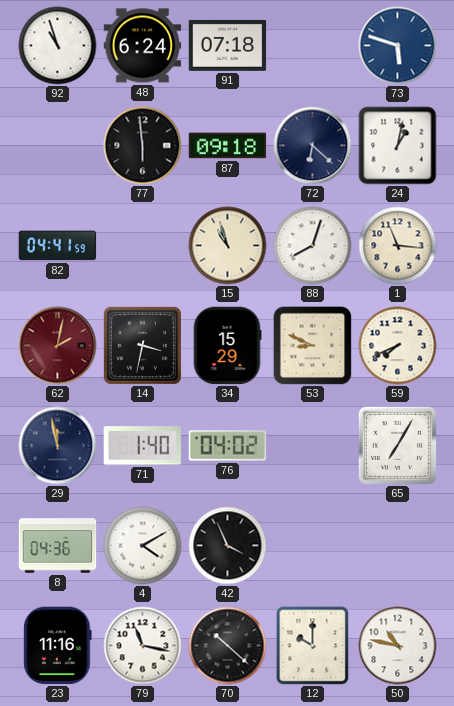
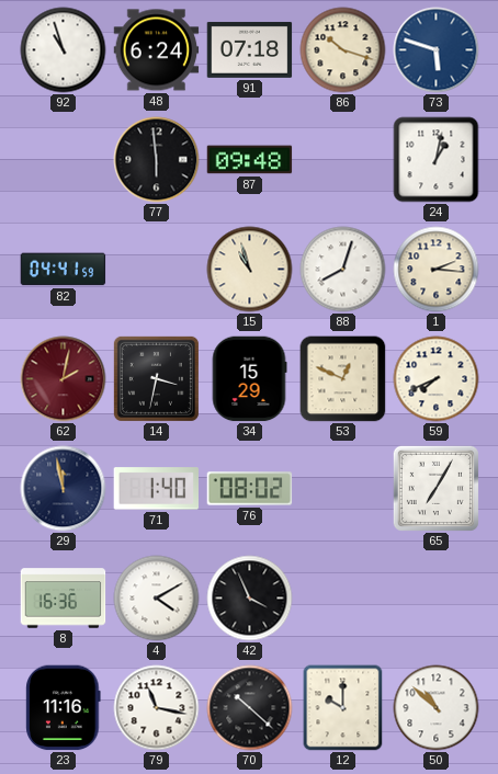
86: none -> 10:18
87: 09:18 -> 09:48
72: 6:22 -> none
1: 11:16 -> 2:16
53: 8:49 -> 12:49
76: 04:02 -> 08:02
8: 04:36 -> 16:36
50: 10:47 -> 10:52
